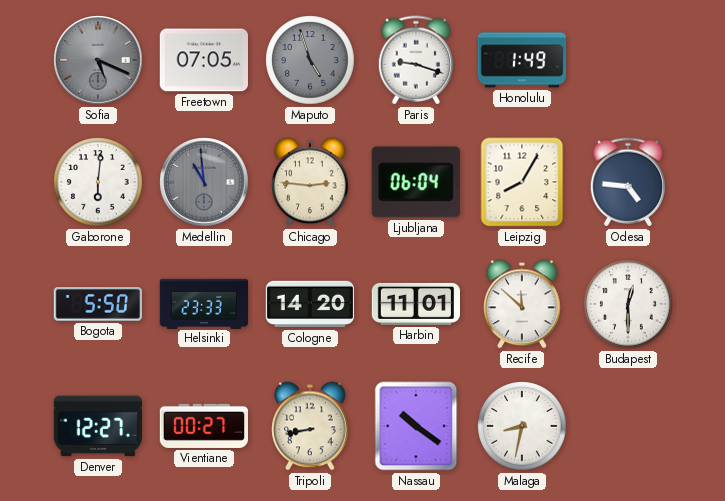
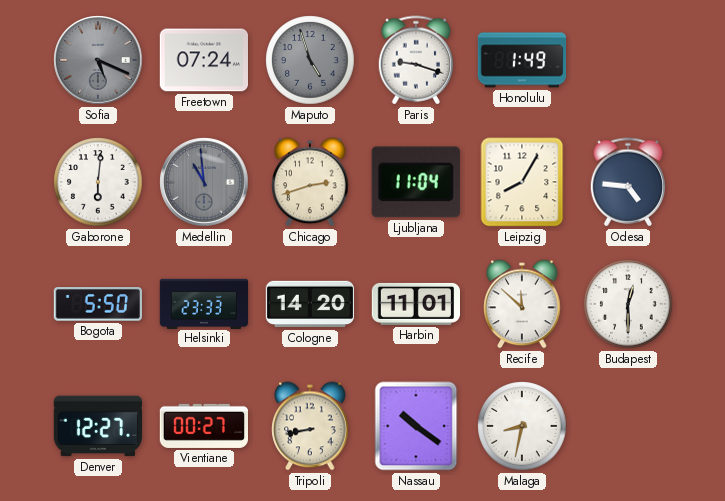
Freetown: 07:05 -> 07:24
Chicago: 2:46 -> 2:42
Ljubljana: 06:04 -> 11:04
